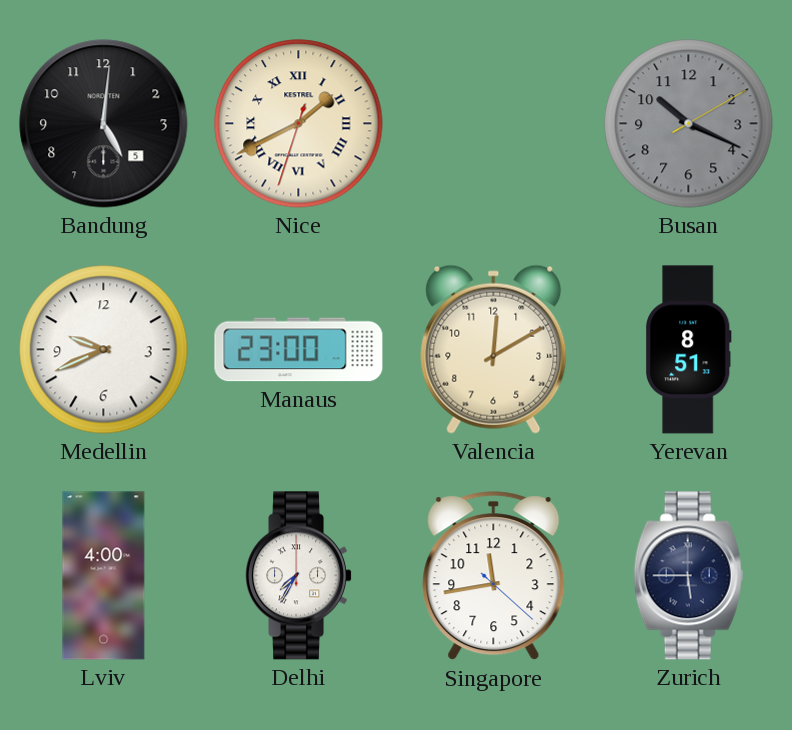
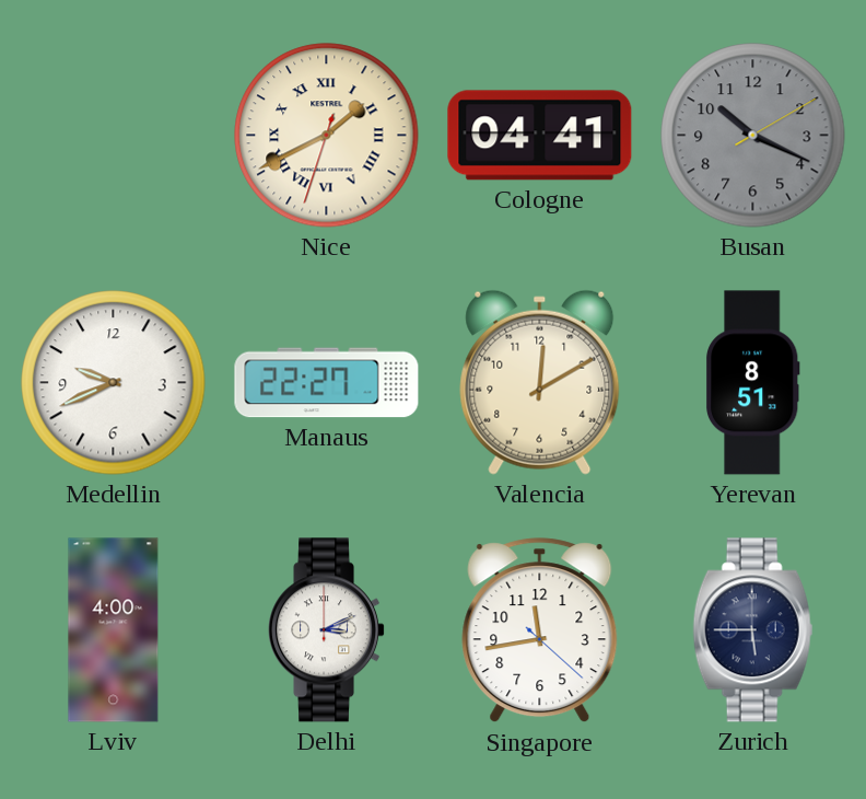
Bandung: 5:01 -> none
Cologne: none -> 04:41
Manaus: 23:00 -> 22:27
Delhi: 7:35 -> 3:11
